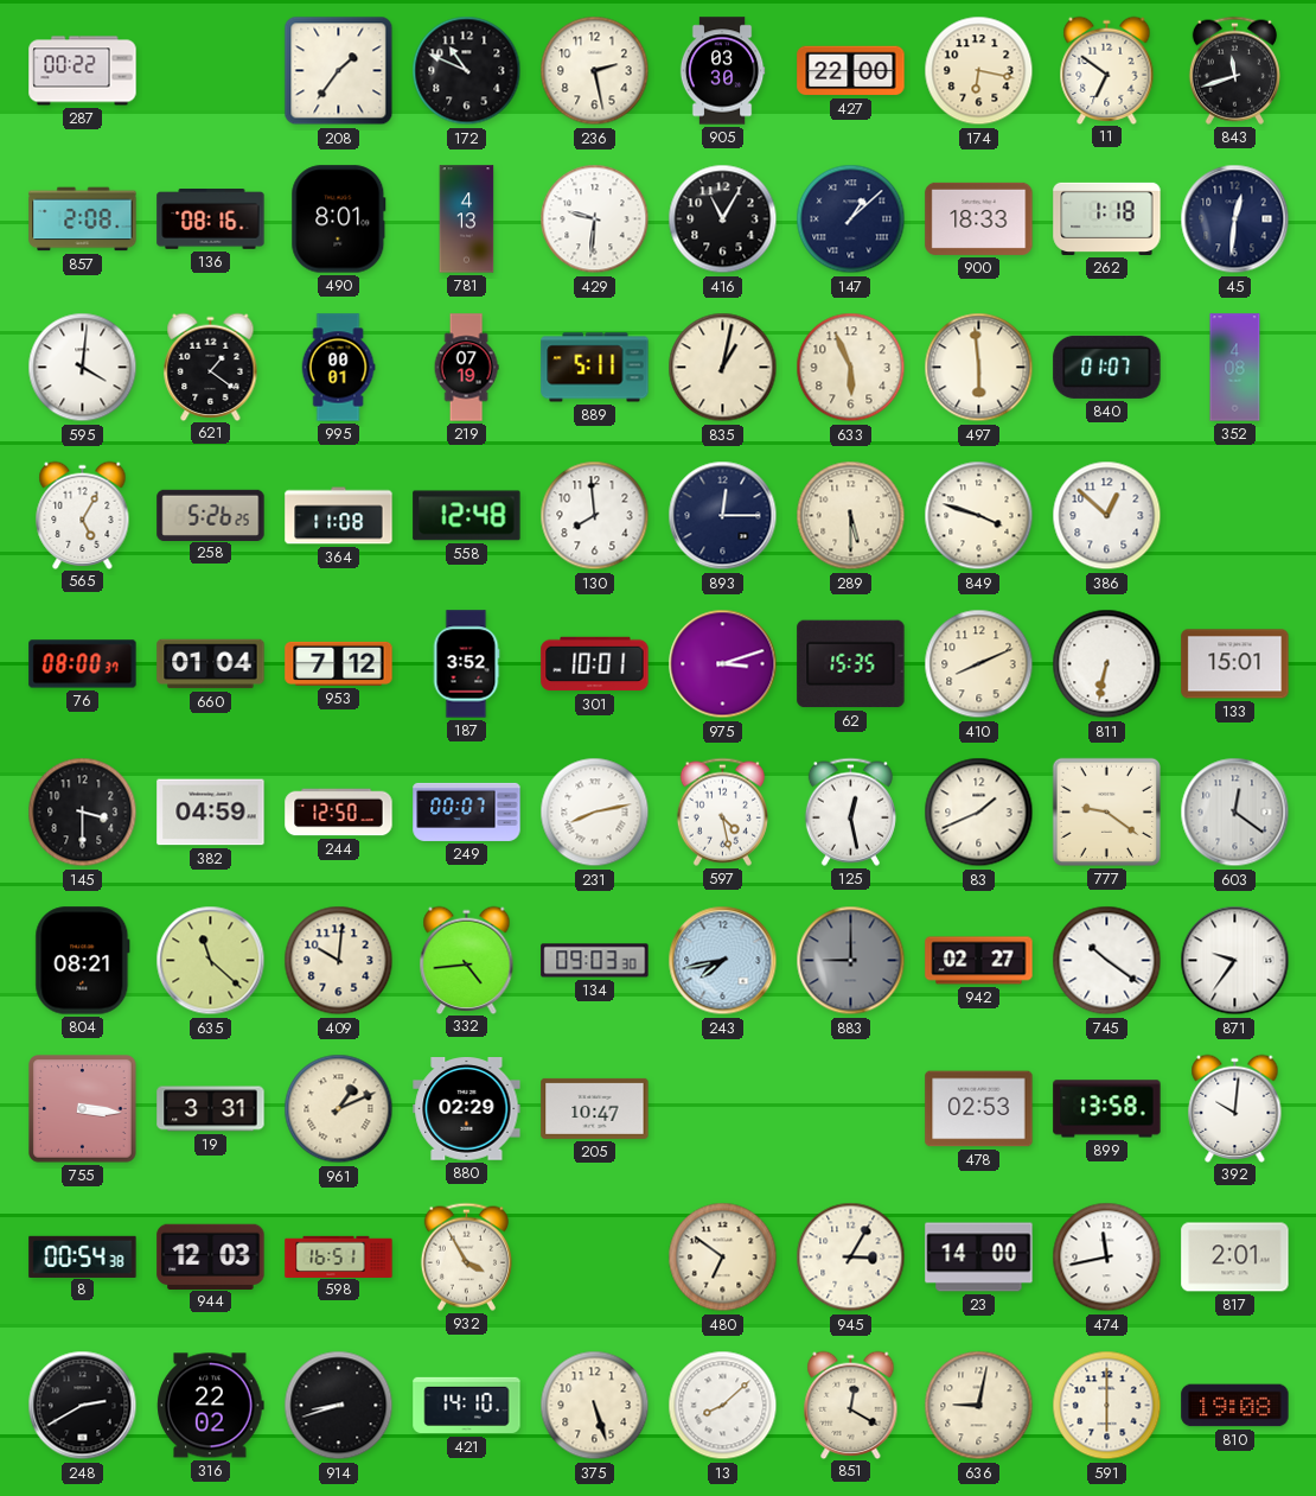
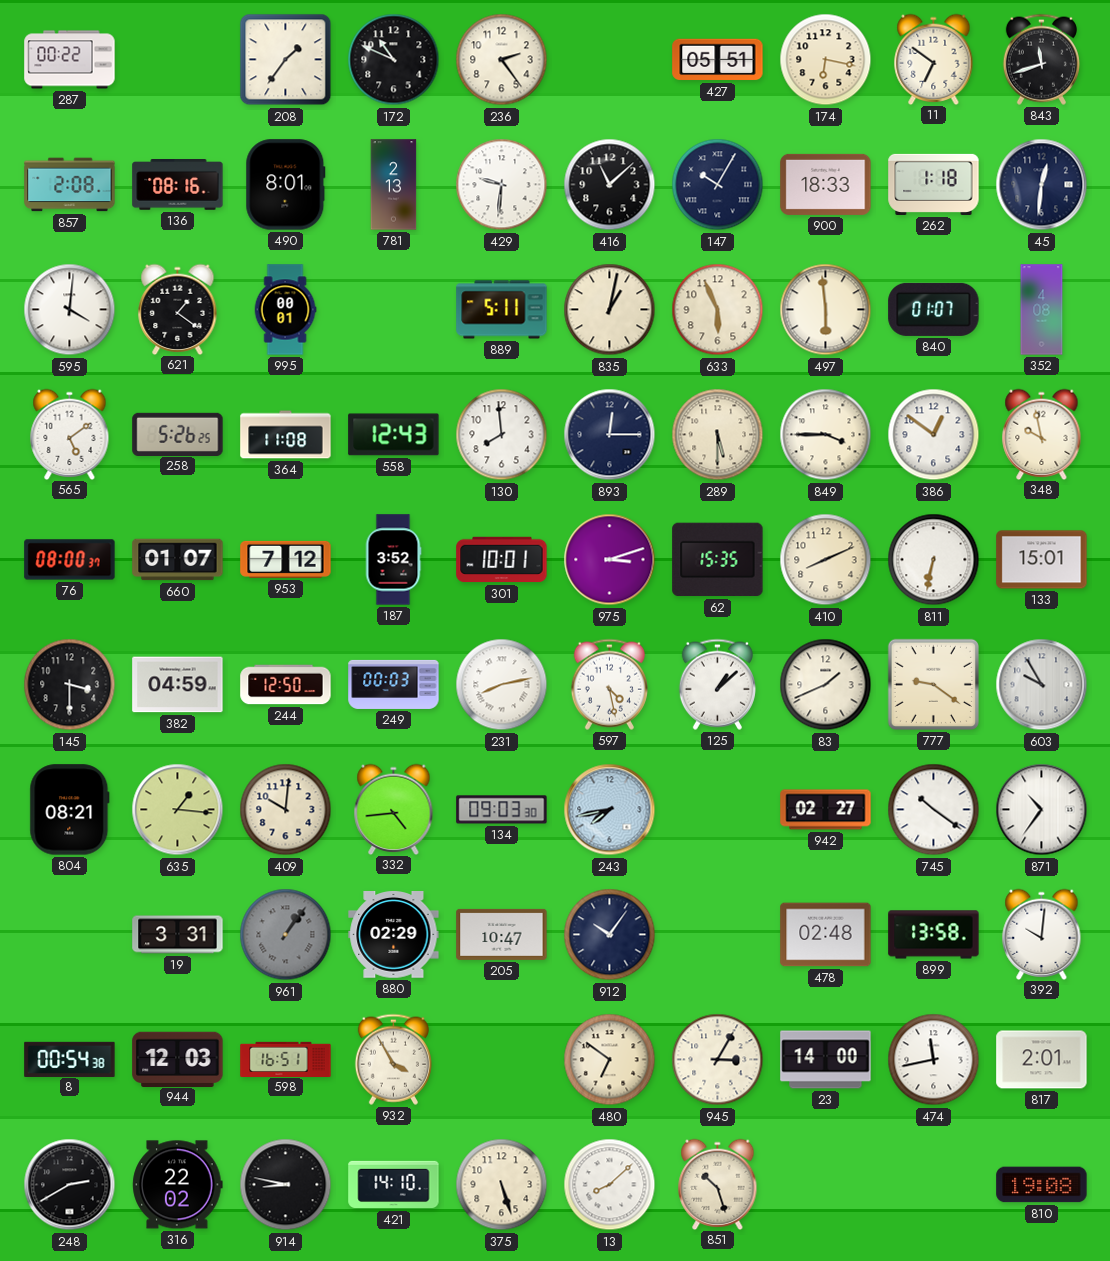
236: 2:28 -> 2:24
905: 03:30 -> none
427: 22:00 -> 05:51
781: 4:13 -> 2:13
416: 11:05 -> 11:08
147: 1:08 -> 10:05
219: 07:19 -> none
565: 5:05 -> 5:09
558: 12:48 -> 12:43
849: 3:48 -> 3:45
386: 12:52 -> 12:51
348: none -> 9:58
660: 01:04 -> 01:07
249: 00:07 -> 00:03
125: 12:28 -> 1:08
603: 12:21 -> 9:55
635: 11:22 -> 1:16
883: 9:00 -> none
871: 9:36 -> 10:36
755: 3:16 -> none
961: 1:11 -> 1:06
961 dial: cream -> grey
912: none -> 10:06
478: 02:53 -> 02:48
914: 8:42 -> 8:47
851: 12:20 -> 10:27
636: 9:02 -> none
591: 6:00 -> none
